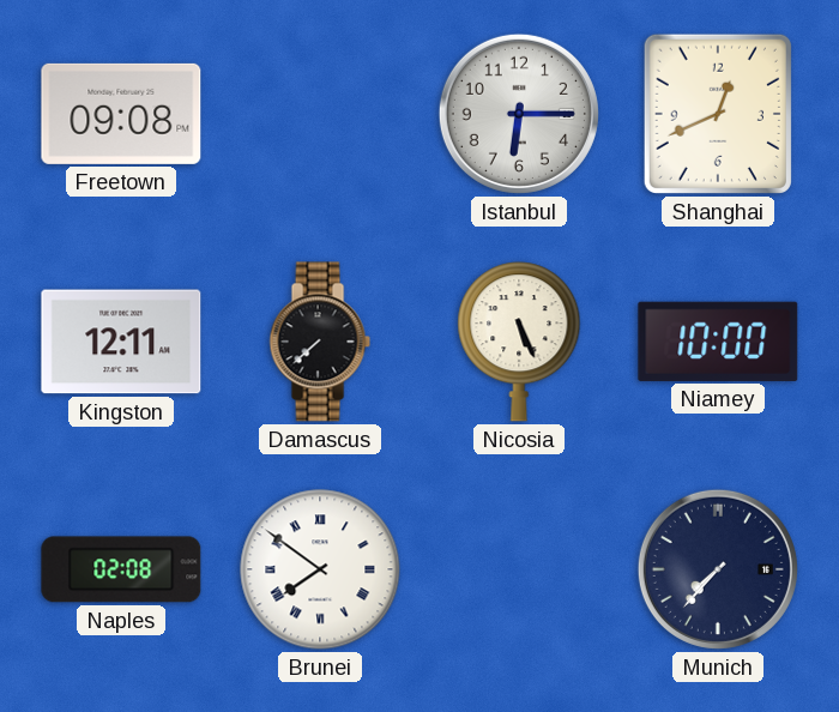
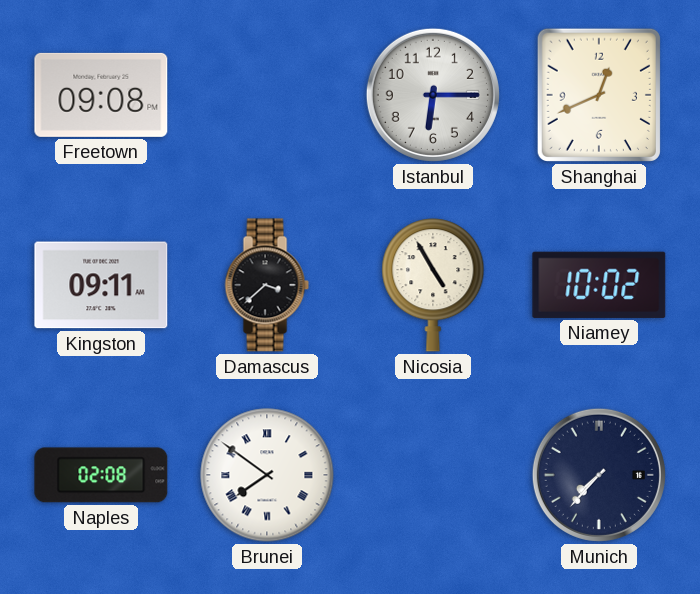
Kingston: 12:11 -> 09:11
Damascus: 7:38 -> 3:38
Nicosia: 5:26 -> 4:55
Niamey: 10:00 -> 10:02
